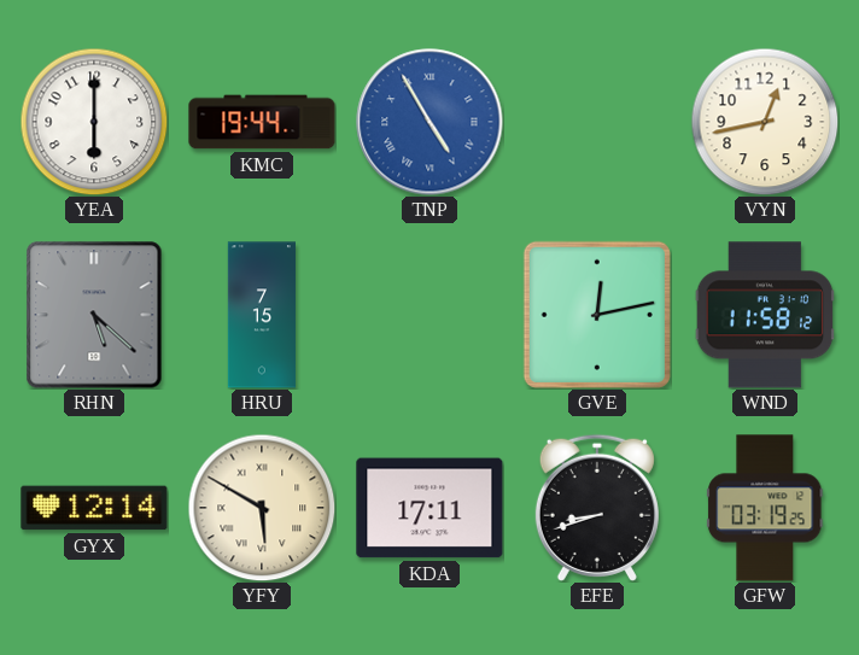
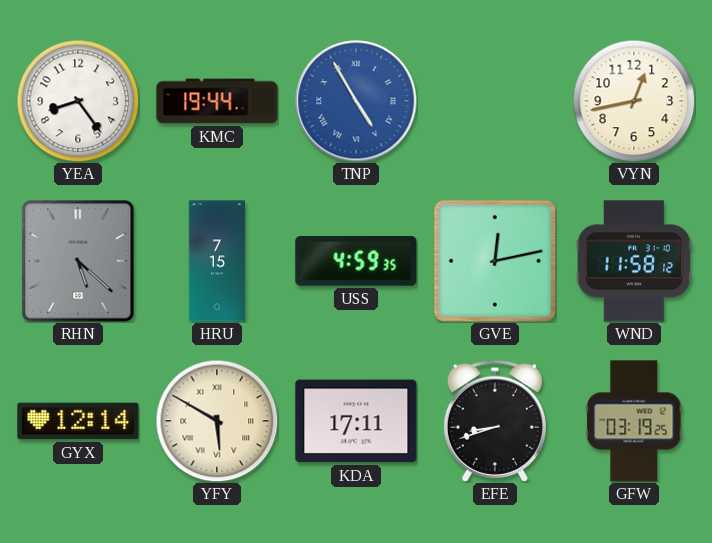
YEA: 6:00 -> 8:24
USS: none -> 4:59
